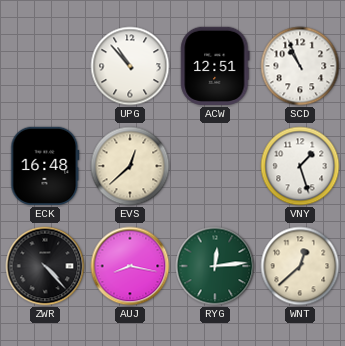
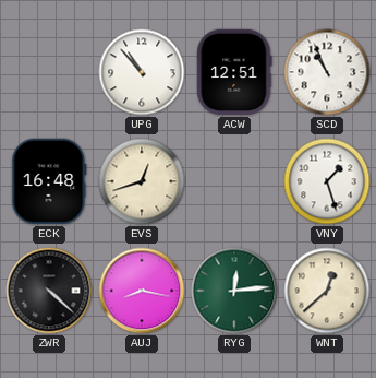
EVS: 12:38 -> 12:42
ZWR: 4:23 -> 4:22
